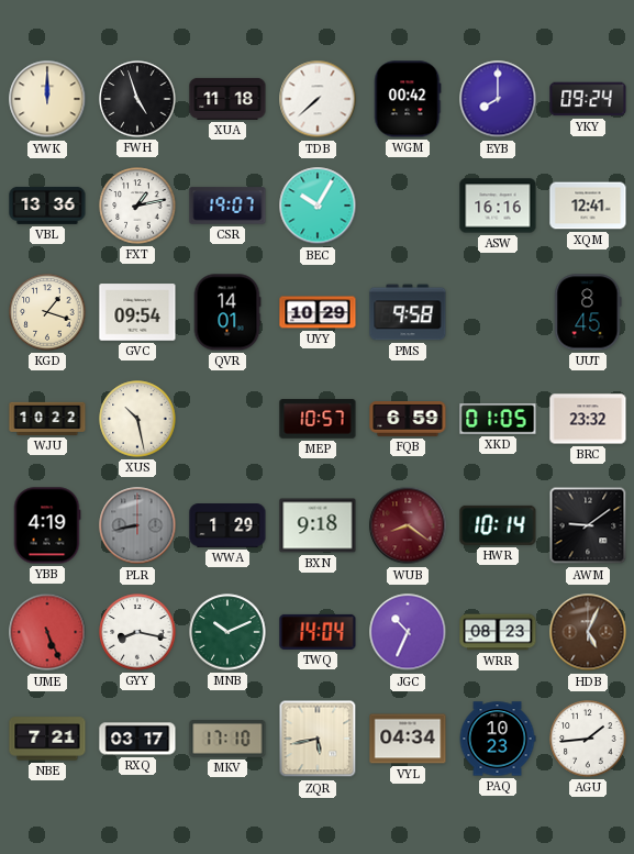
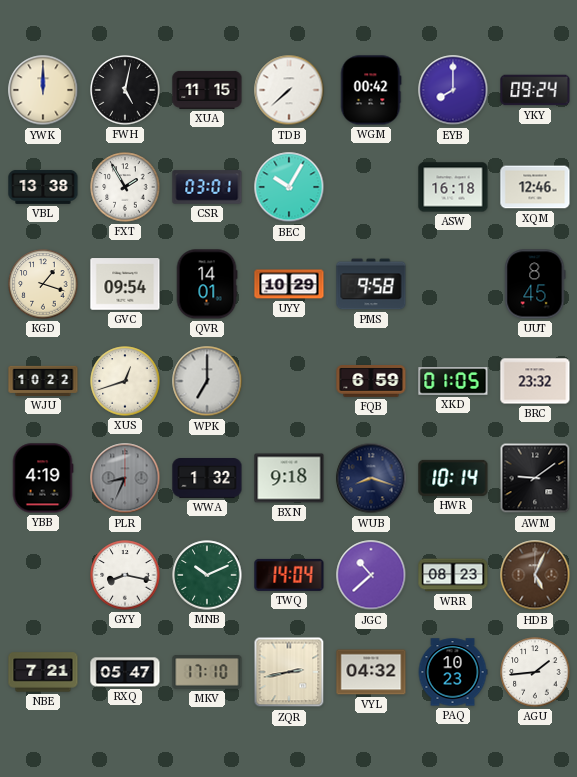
FWH: 4:57 -> 5:02
XUA: 11:18 -> 11:15
VBL: 13:36 -> 13:38
FXT: 1:13 -> 1:55
CSR: 19:07 -> 03:01
ASW: 16:16 -> 16:18
XQM: 12:41 -> 12:46
XUS: 10:28 -> 12:42
WPK: none -> 7:00
MEP: 10:57 -> none
PLR: 8:43 -> 8:34
WWA: 1:29 -> 1:32
WUB: 8:21 -> 8:18
WUB dial: burgundy -> navy
UME: 5:26 -> none
JGC: 10:34 -> 10:38
RXQ: 03:17 -> 05:47
ZQR: 5:43 -> 2:43
VYL: 04:34 -> 04:32
